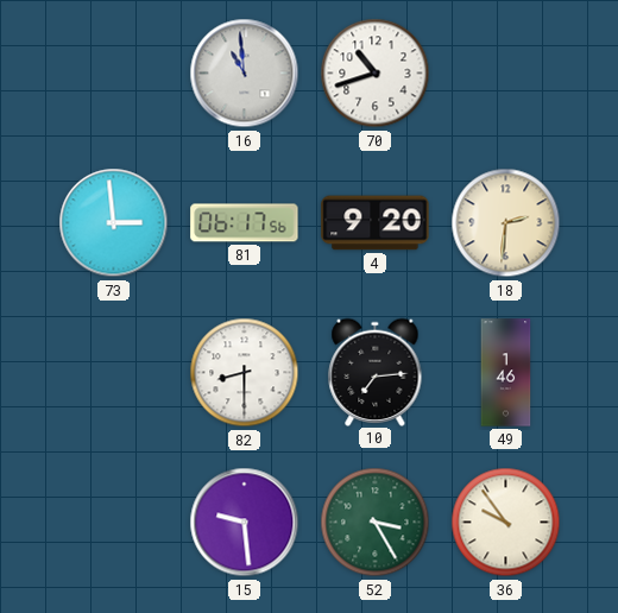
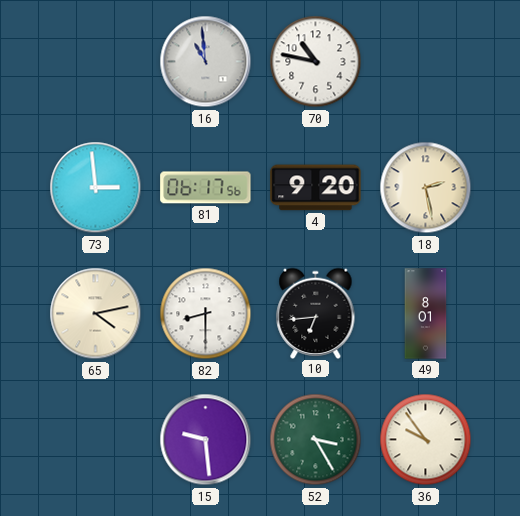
70: 10:42 -> 10:47
18: 2:31 -> 2:28
65: none -> 4:13
10: 7:14 -> 6:44
49: 1:46 -> 8:01
